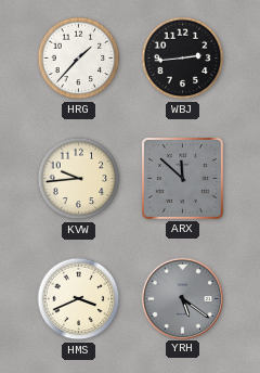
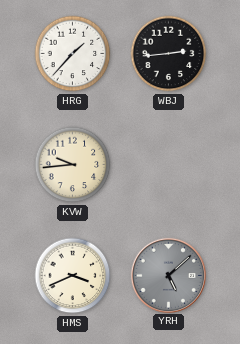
ARX: 11:52 -> none
YRH: 5:21 -> 5:08
